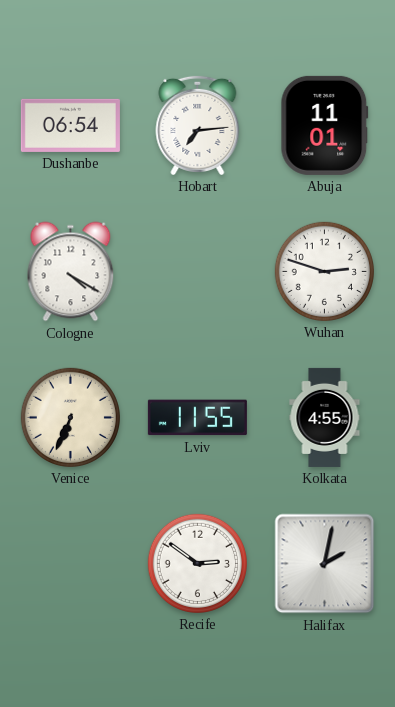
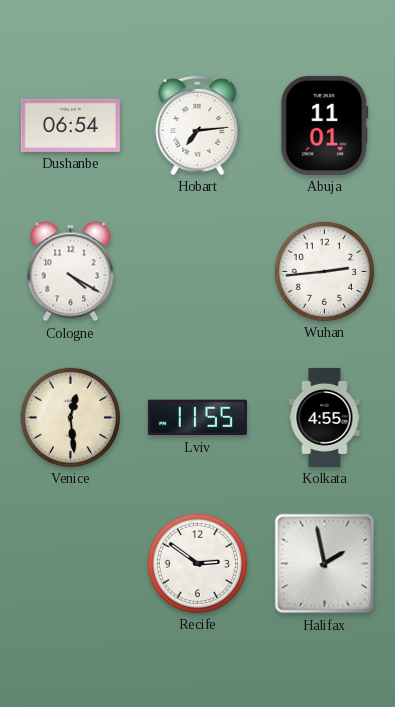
Wuhan: 2:48 -> 2:44
Venice: 6:34 -> 12:29
Halifax: 2:02 -> 1:58
